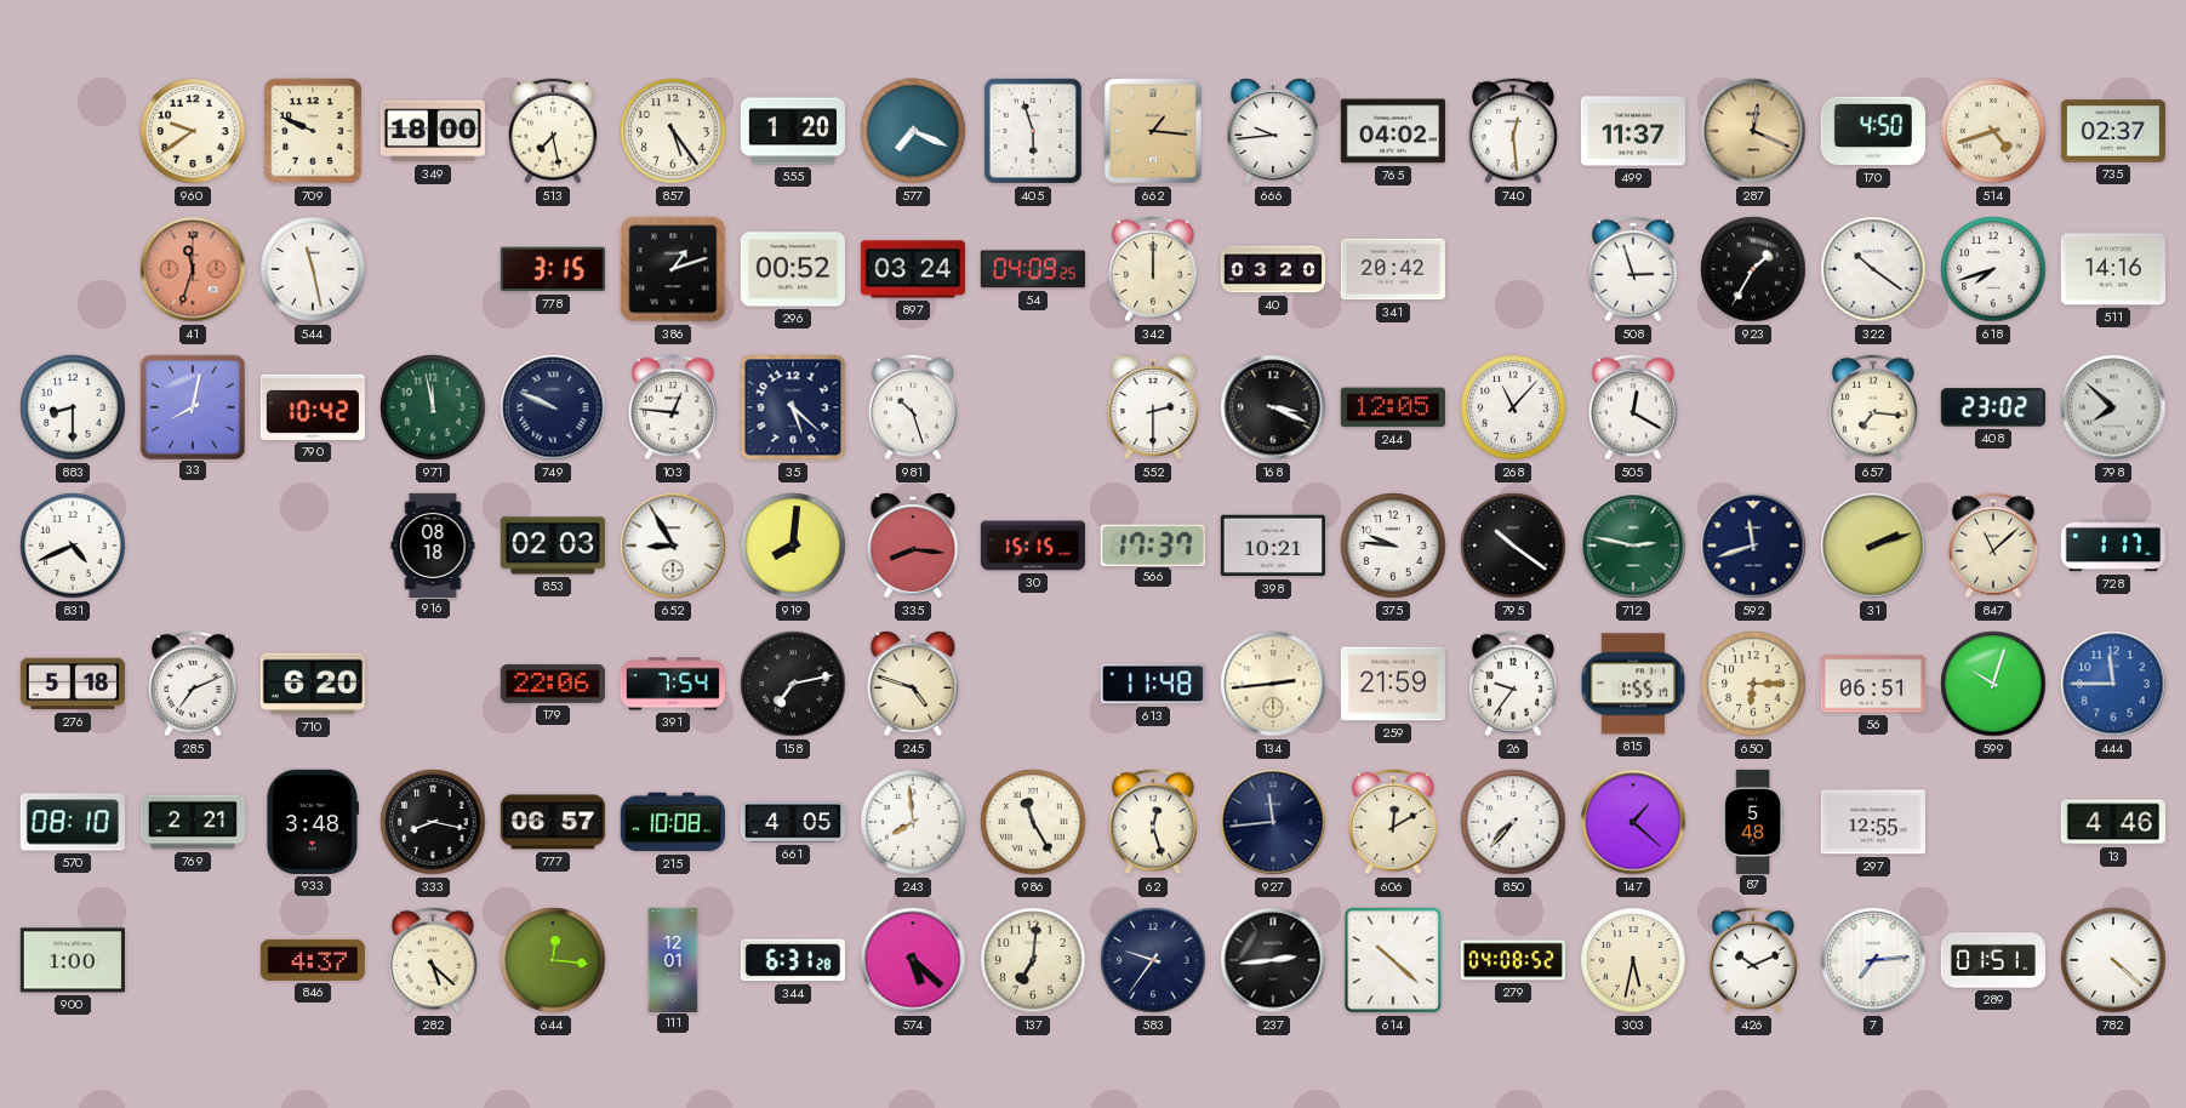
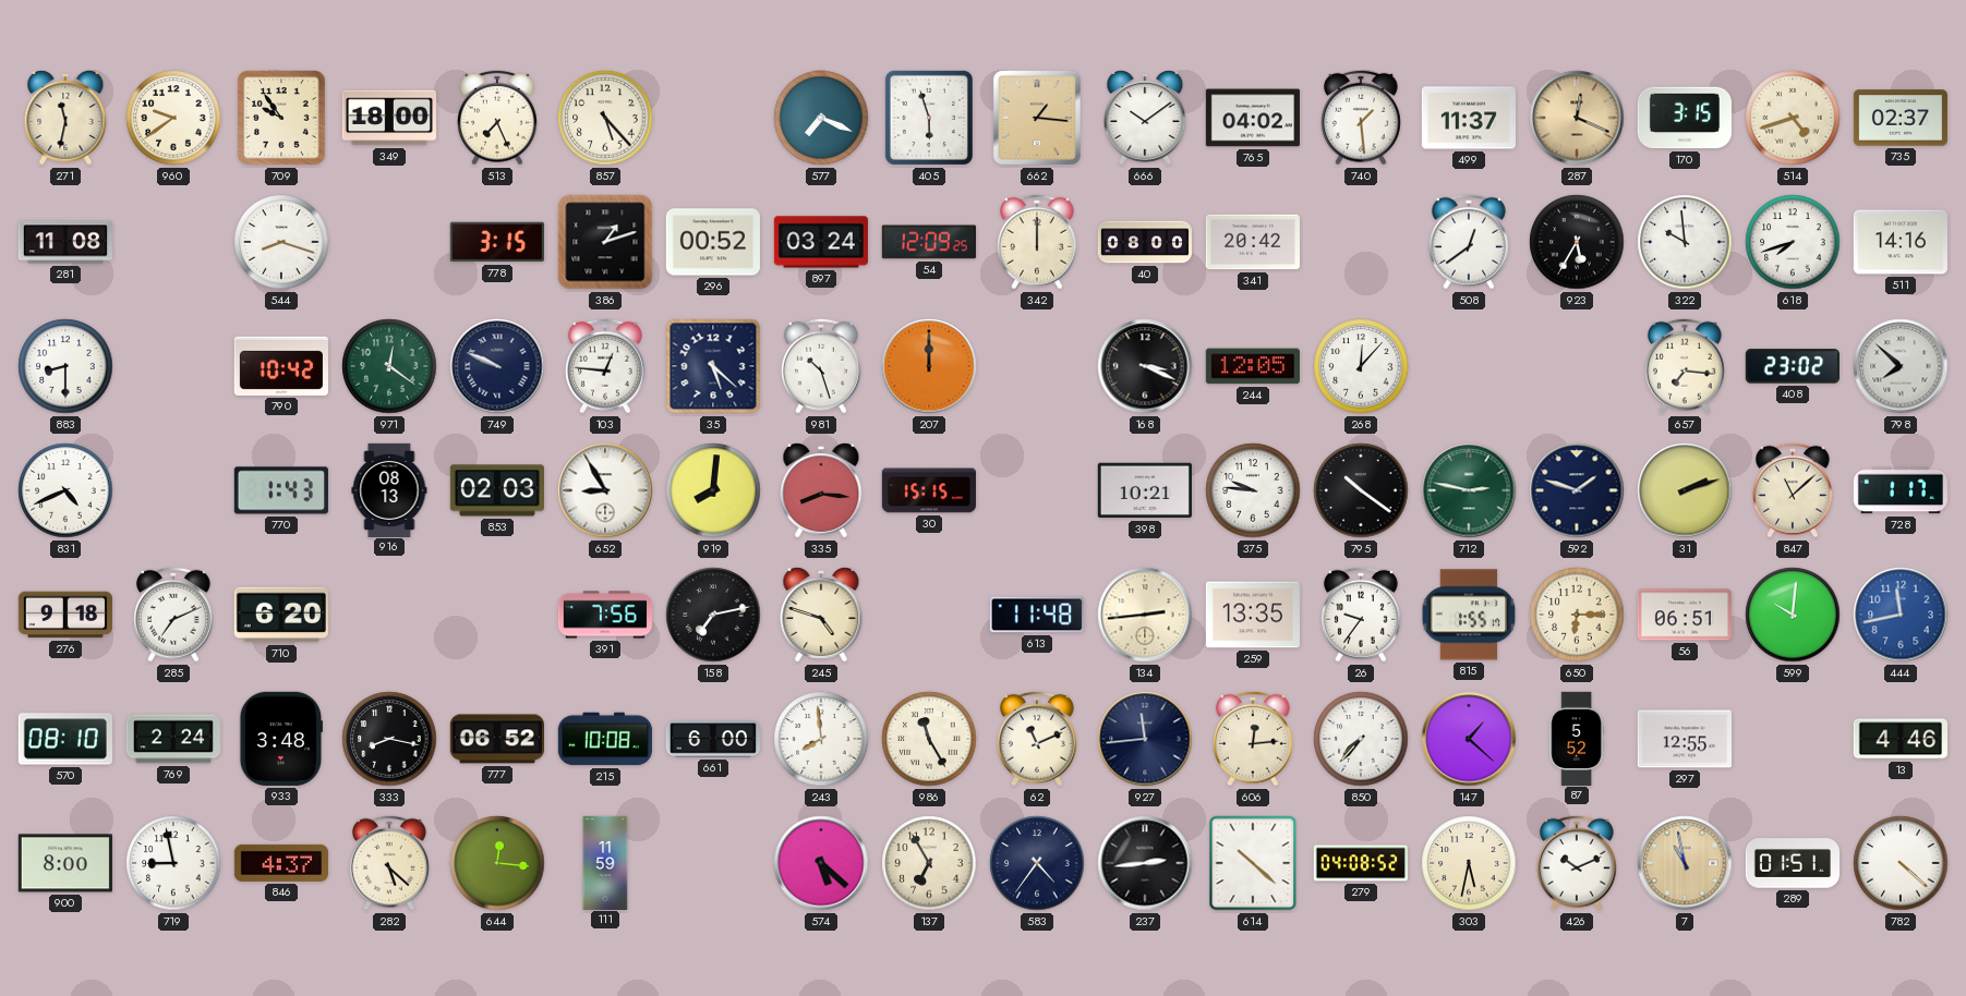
271: none -> 11:32
709: 9:49 -> 9:54
513: 7:28 -> 7:26
857: 5:24 -> 5:23
555: 1:20 -> none
666: 9:44 -> 10:09
740: 12:29 -> 1:29
170: 4:50 -> 3:15
281: none -> 11:08
41: 11:33 -> none
544: 11:28 -> 8:18
54: 04:09 -> 12:09
40: 03:20 -> 08:00
508: 2:57 -> 12:39
923: 1:35 -> 5:35
322: 10:21 -> 9:59
33: 8:02 -> none
971: 11:58 -> 12:21
207: none -> 12:00
552: 2:30 -> none
268: 11:07 -> 12:07
505: 12:20 -> none
770: none -> 1:43
916: 08:18 -> 08:13
566: 17:37 -> none
592: 11:42 -> 1:48
276: 5:18 -> 9:18
179: 22:06 -> none
391: 7:54 -> 7:56
259: 21:59 -> 13:35
599: 10:03 -> 10:01
444: 11:45 -> 11:43
769: 2:21 -> 2:24
777: 06:57 -> 06:52
661: 4:05 -> 6:00
62: 12:27 -> 11:11
606: 12:10 -> 12:14
87: 5:48 -> 5:52
900: 1:00 -> 8:00
719: none -> 8:58
111: 12:01 -> 11:59
344: 6:31 -> none
137: 7:01 -> 6:55
583: 9:36 -> 4:36
7: 7:14 -> 10:58
7 dial: white -> champagne
